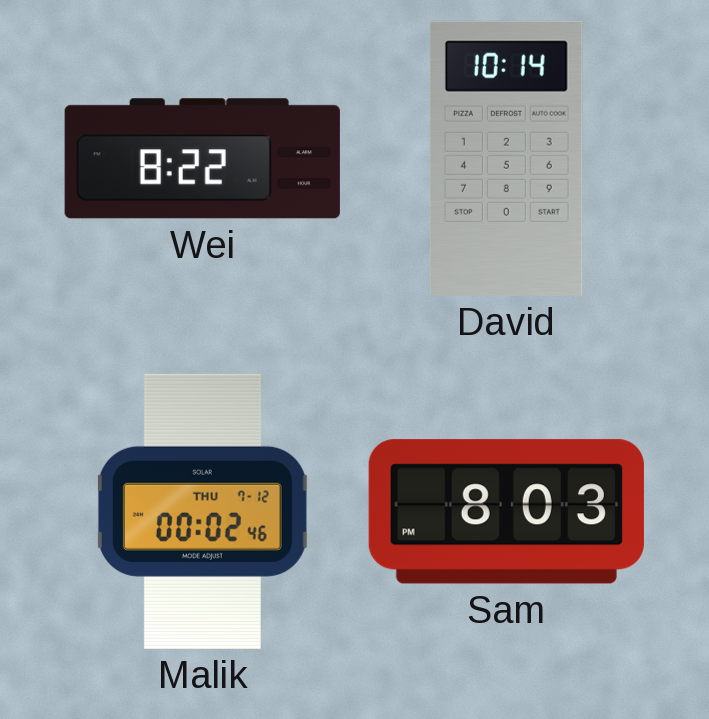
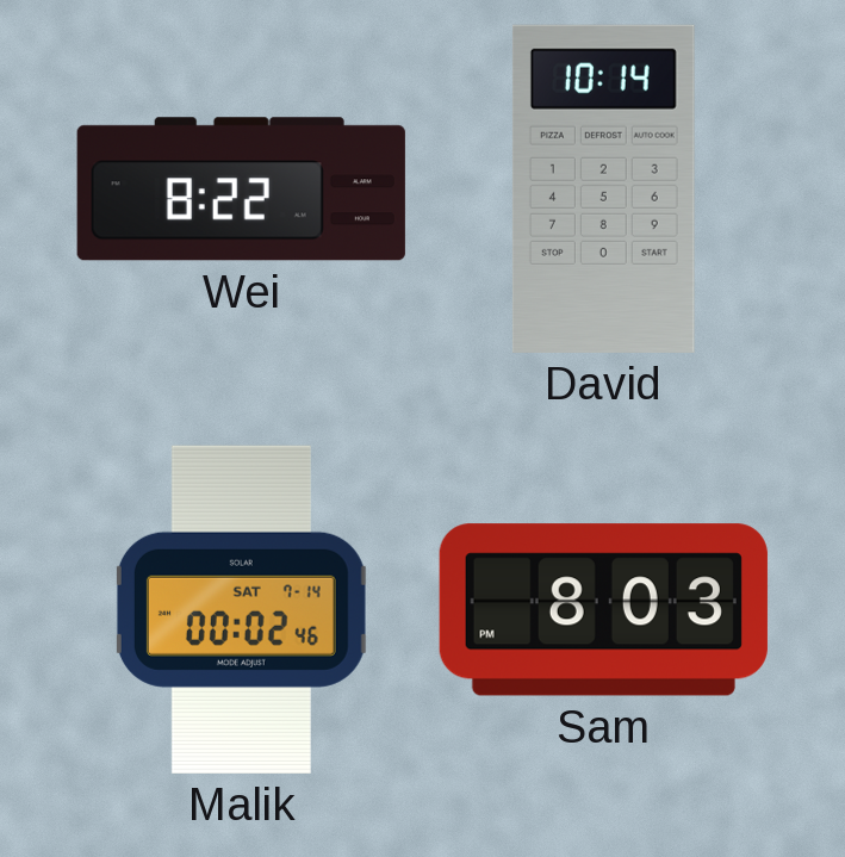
Malik date: THU 7-12 -> SAT 7-14
